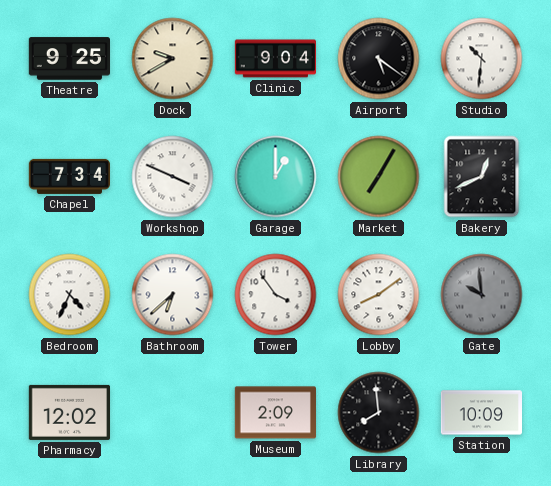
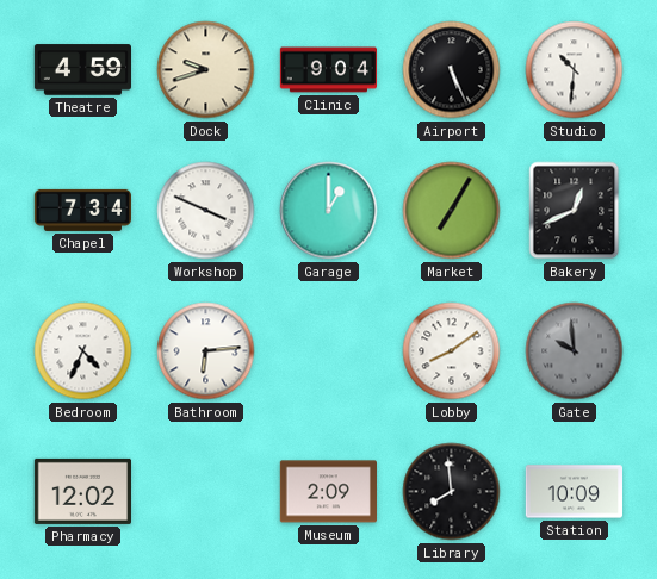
Theatre: 9:25 -> 4:59
Dock: 9:40 -> 9:42
Airport: 5:21 -> 5:26
Bathroom: 6:38 -> 6:14
Tower: 3:54 -> none
